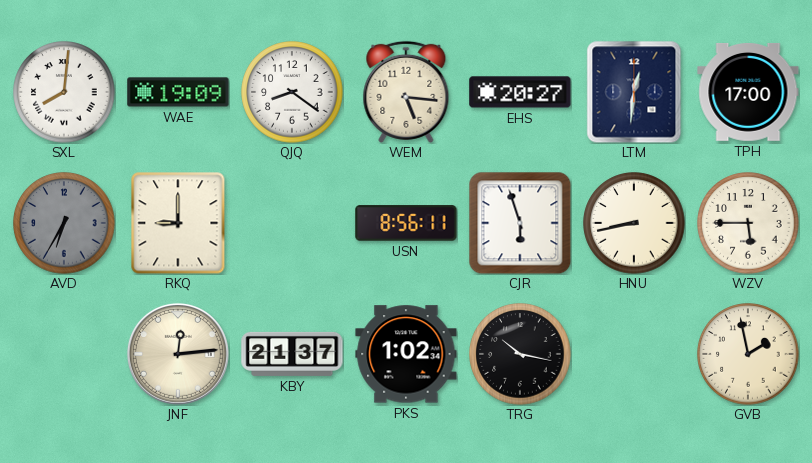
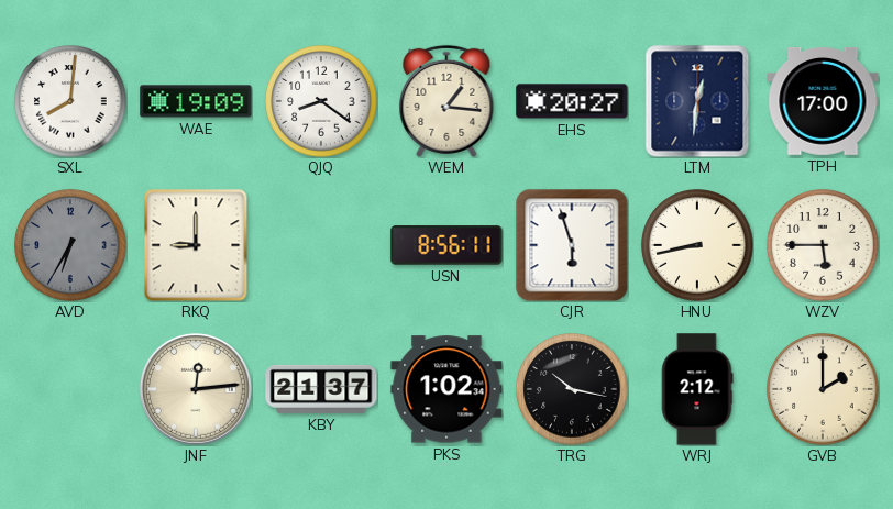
WEM: 5:16 -> 1:16
WRJ: none -> 2:12
GVB: 1:58 -> 2:00
